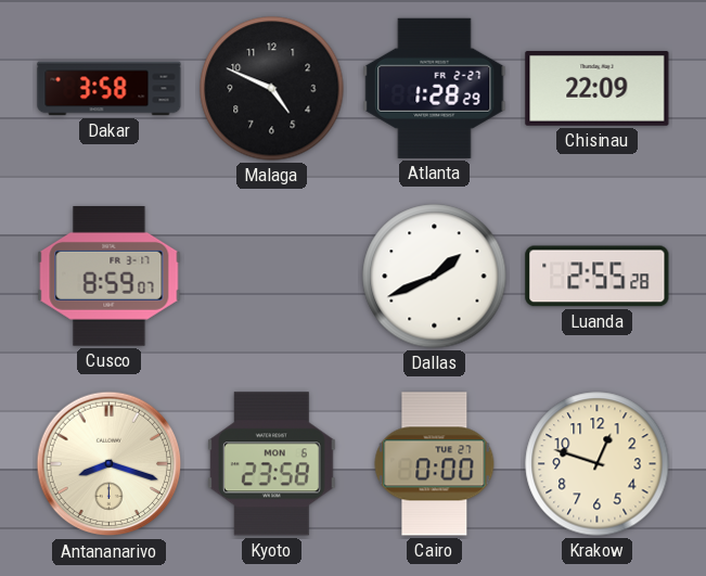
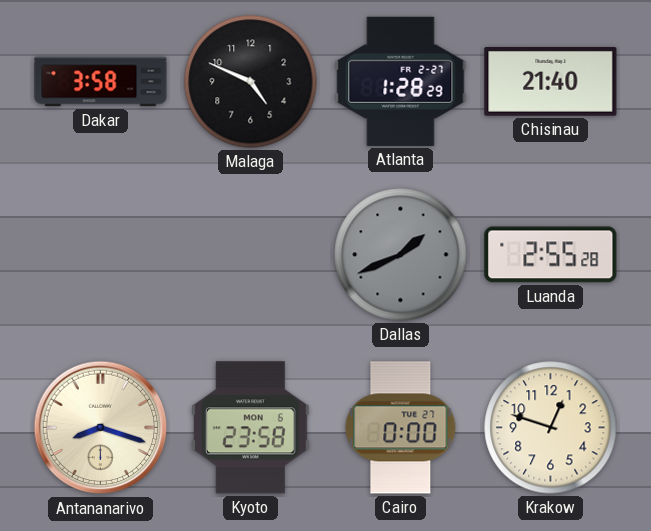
Chisinau: 22:09 -> 21:40
Cusco: 8:59 -> none
Dallas dial: white -> grey
